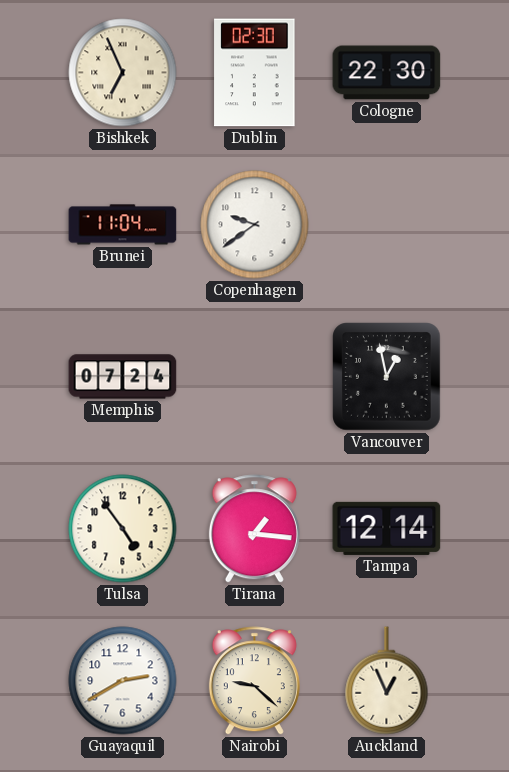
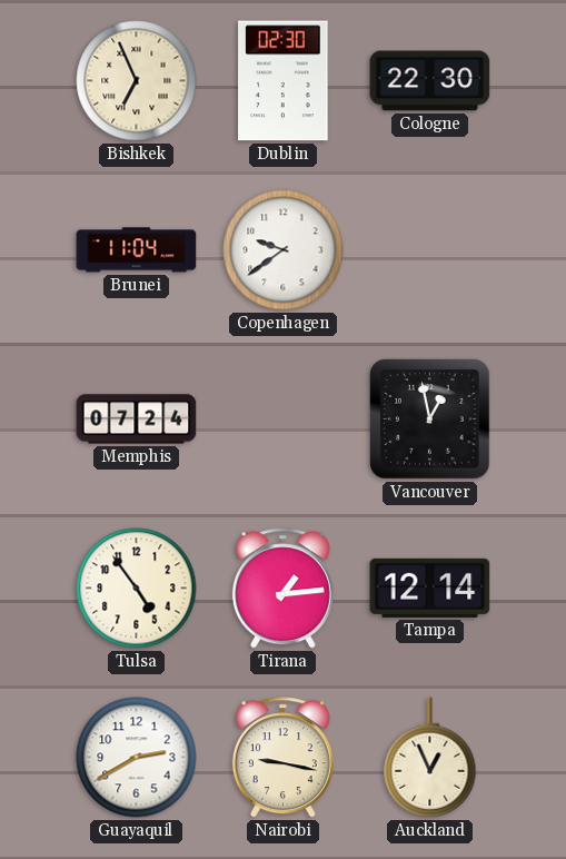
Tirana: 1:16 -> 1:14
Nairobi: 9:22 -> 9:17
